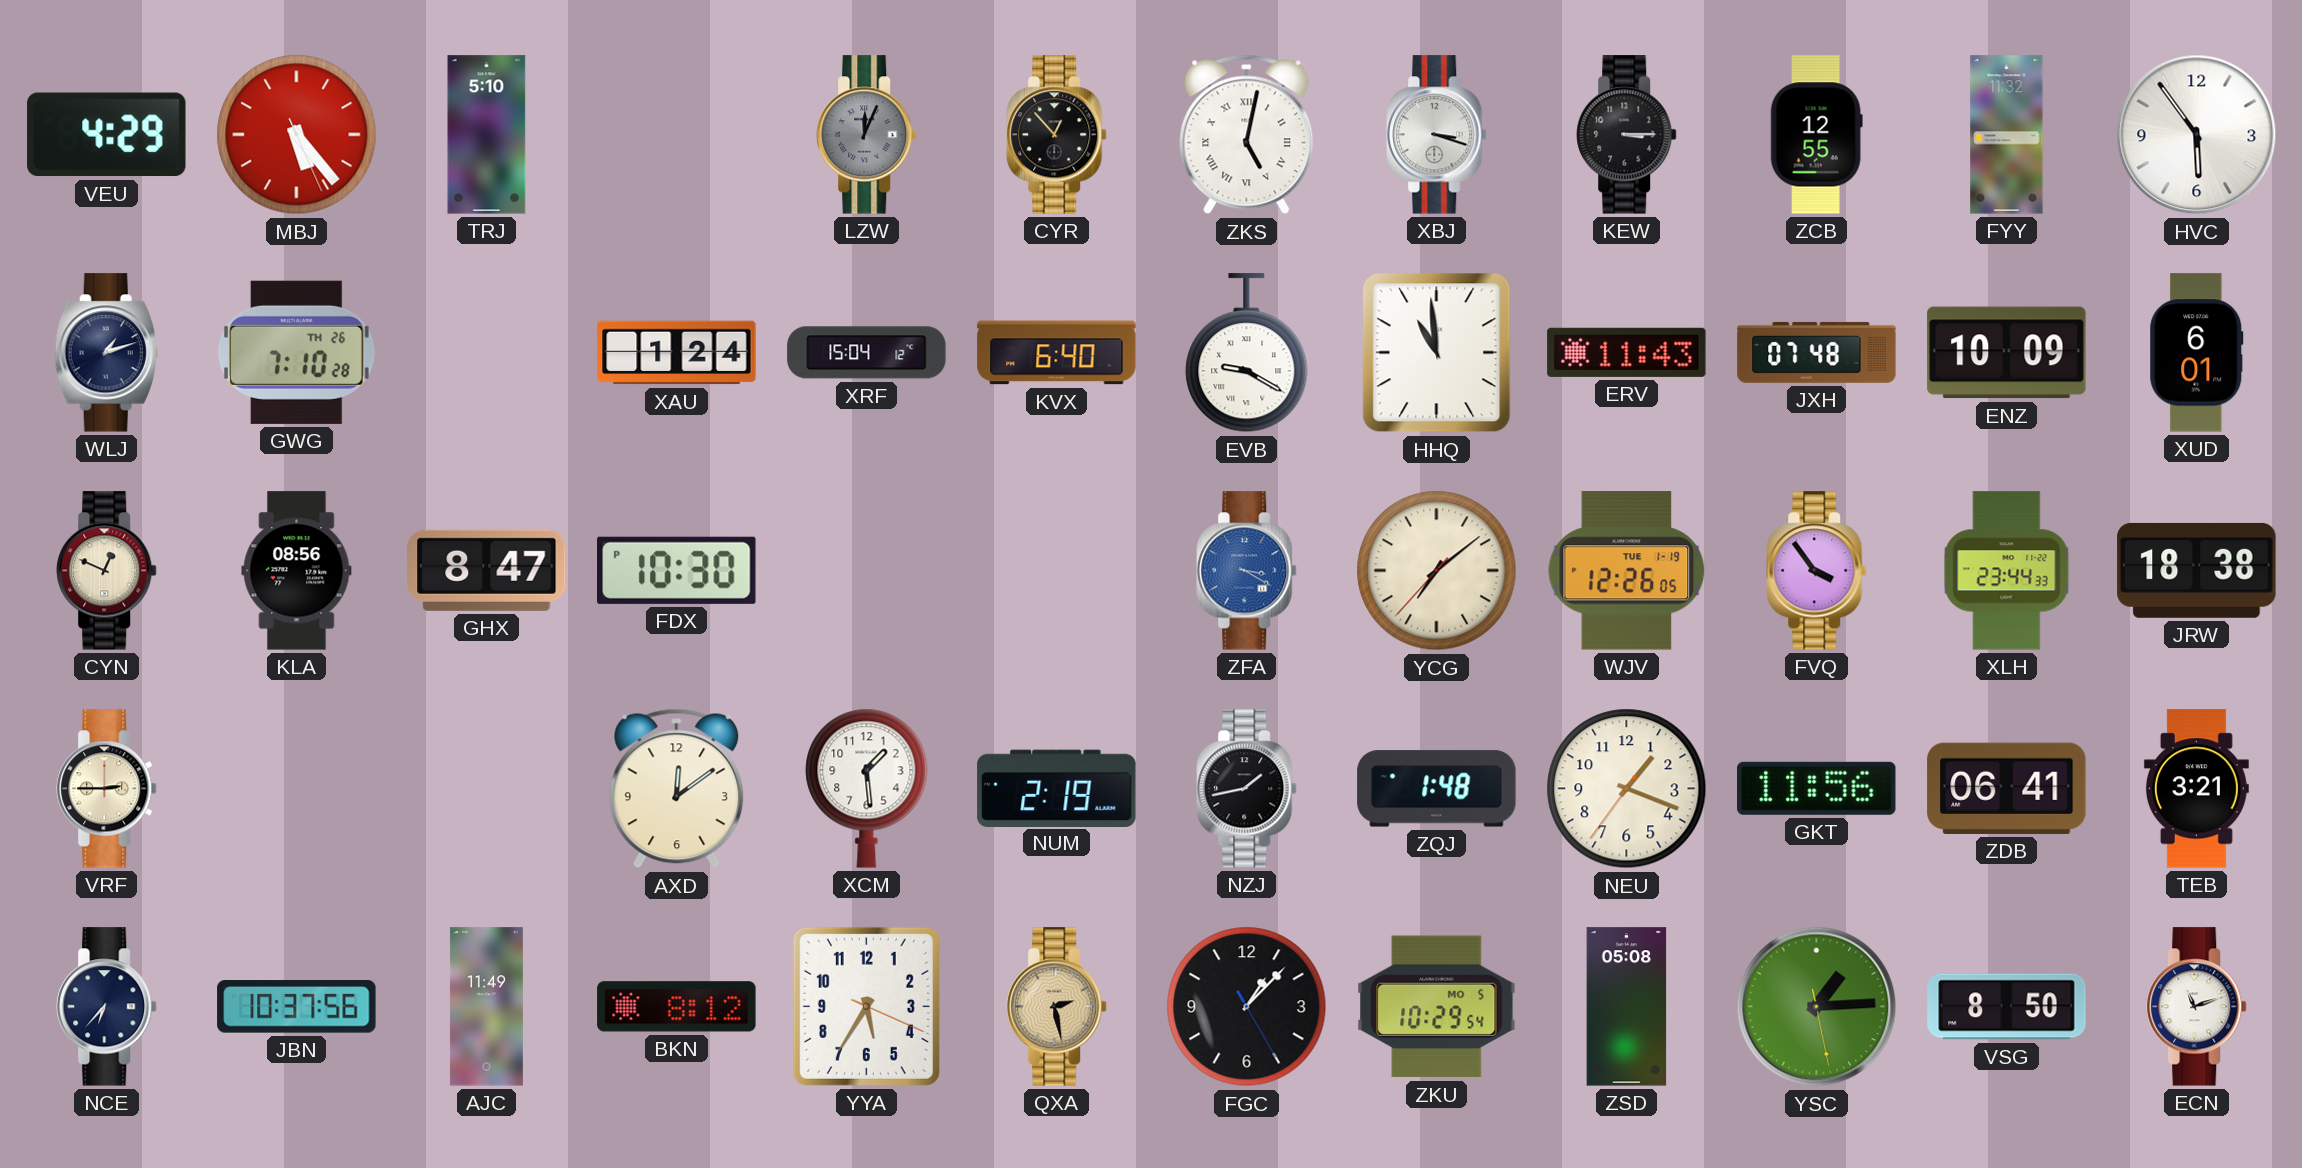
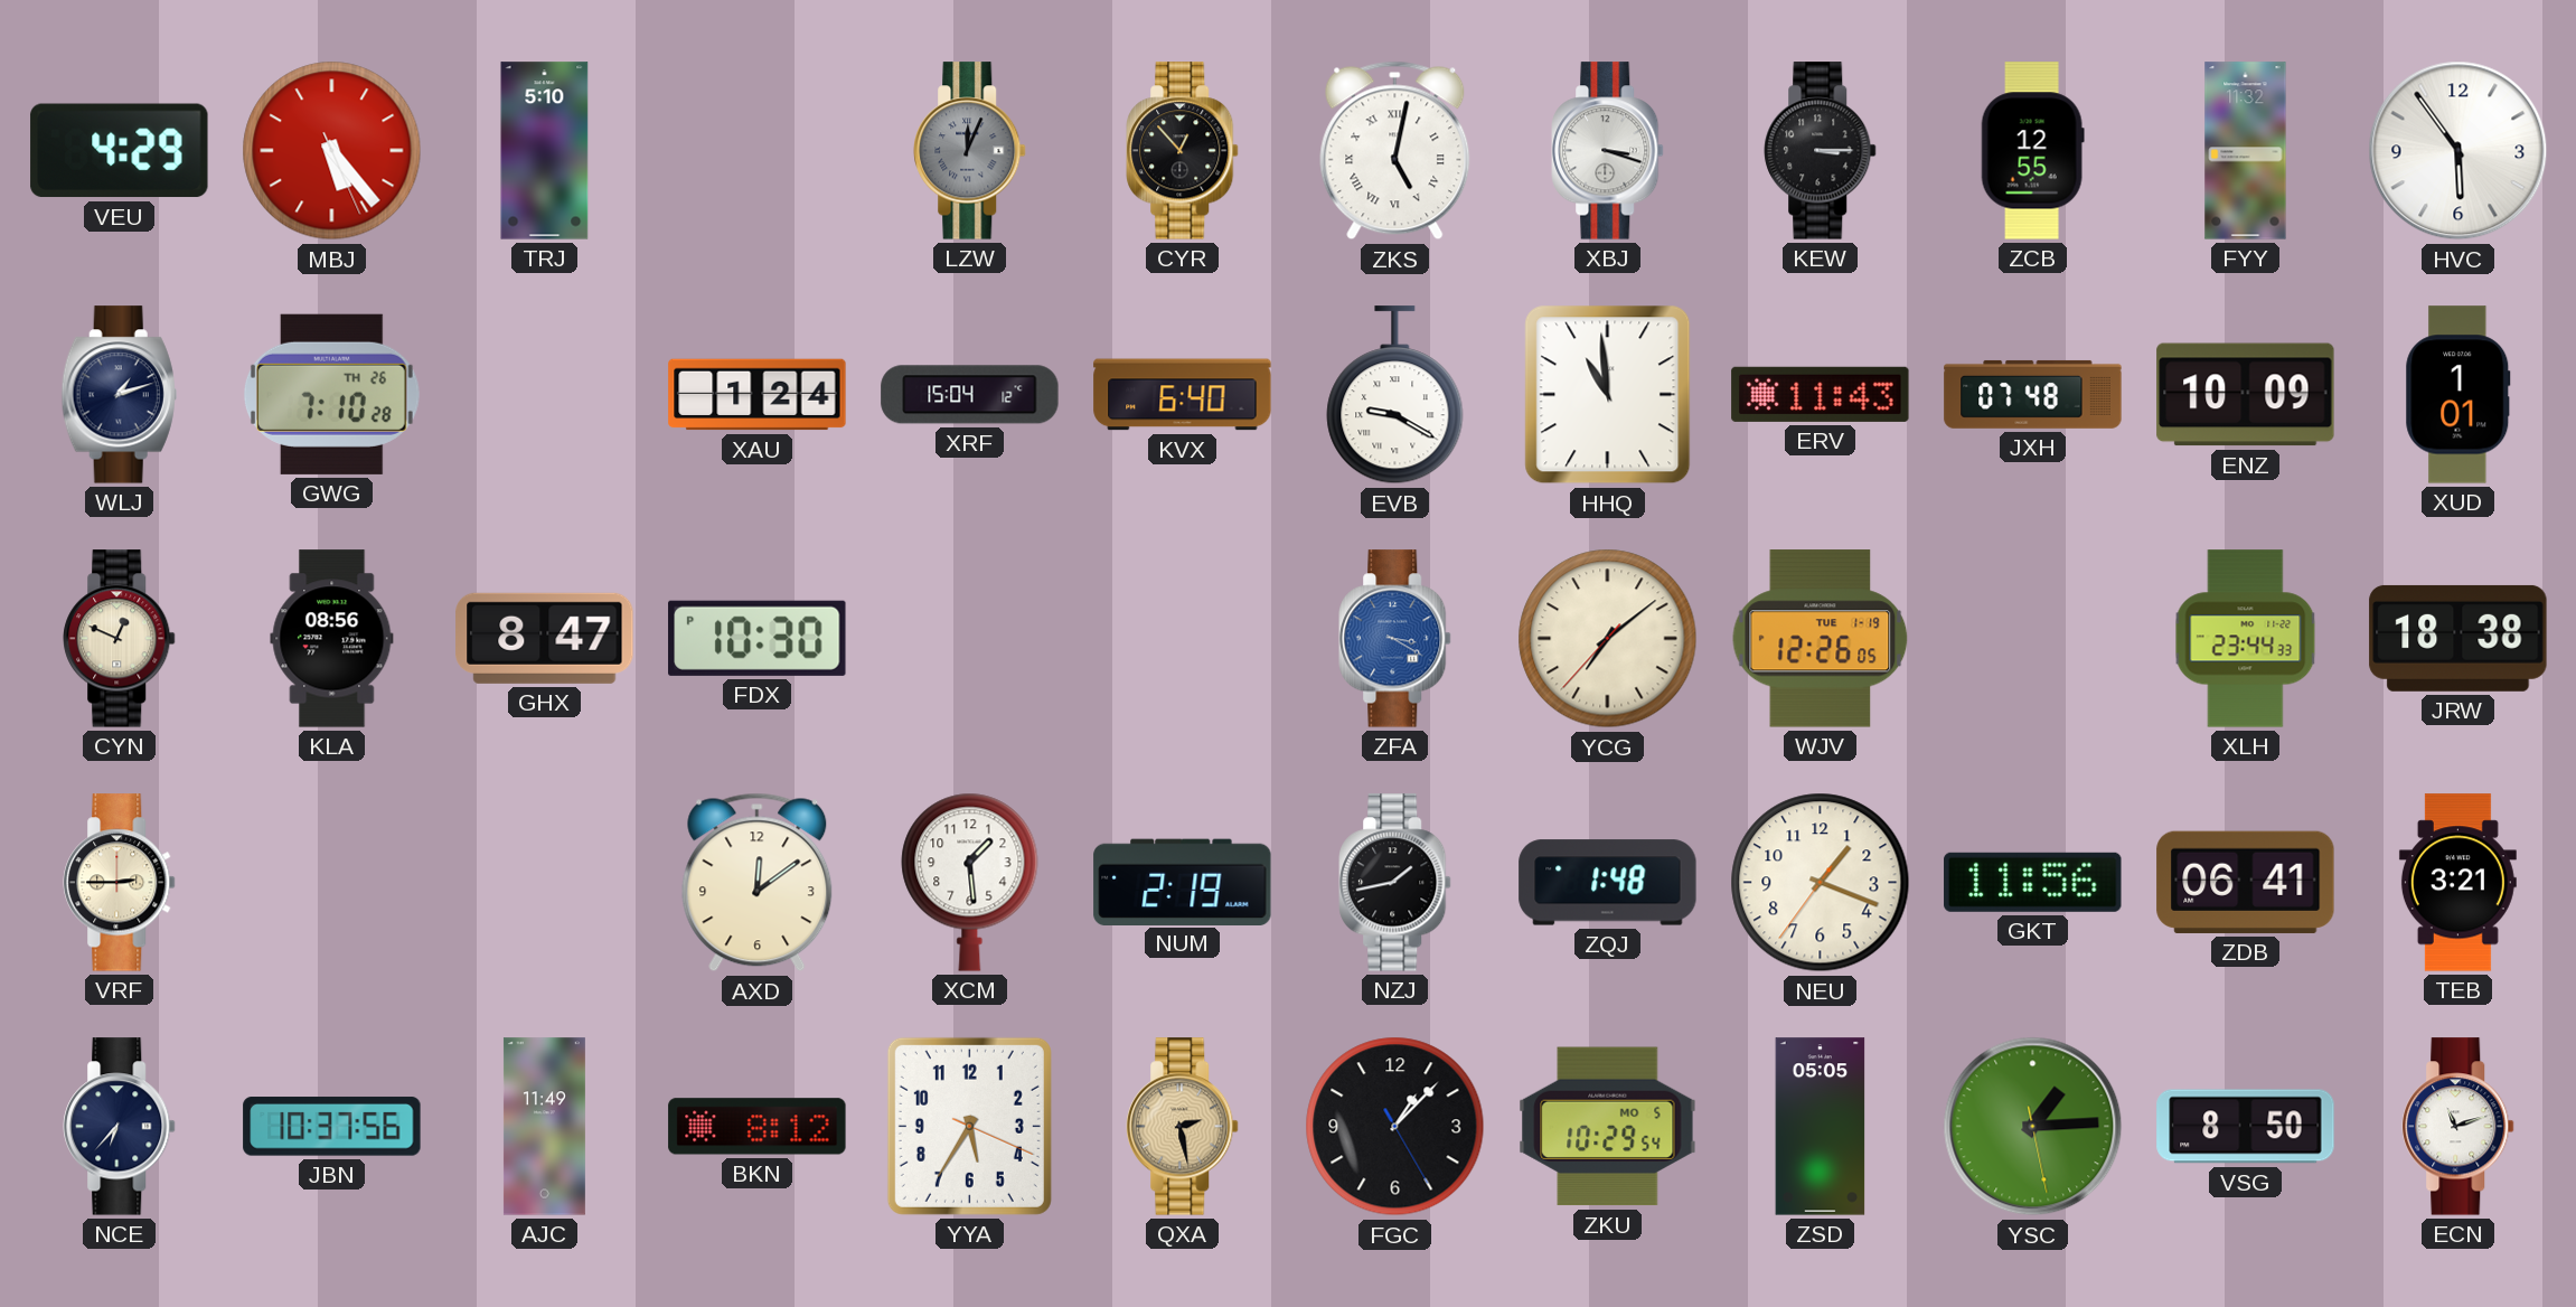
XUD: 6:01 -> 1:01
FVQ: 3:54 -> none
ZSD: 05:08 -> 05:05
